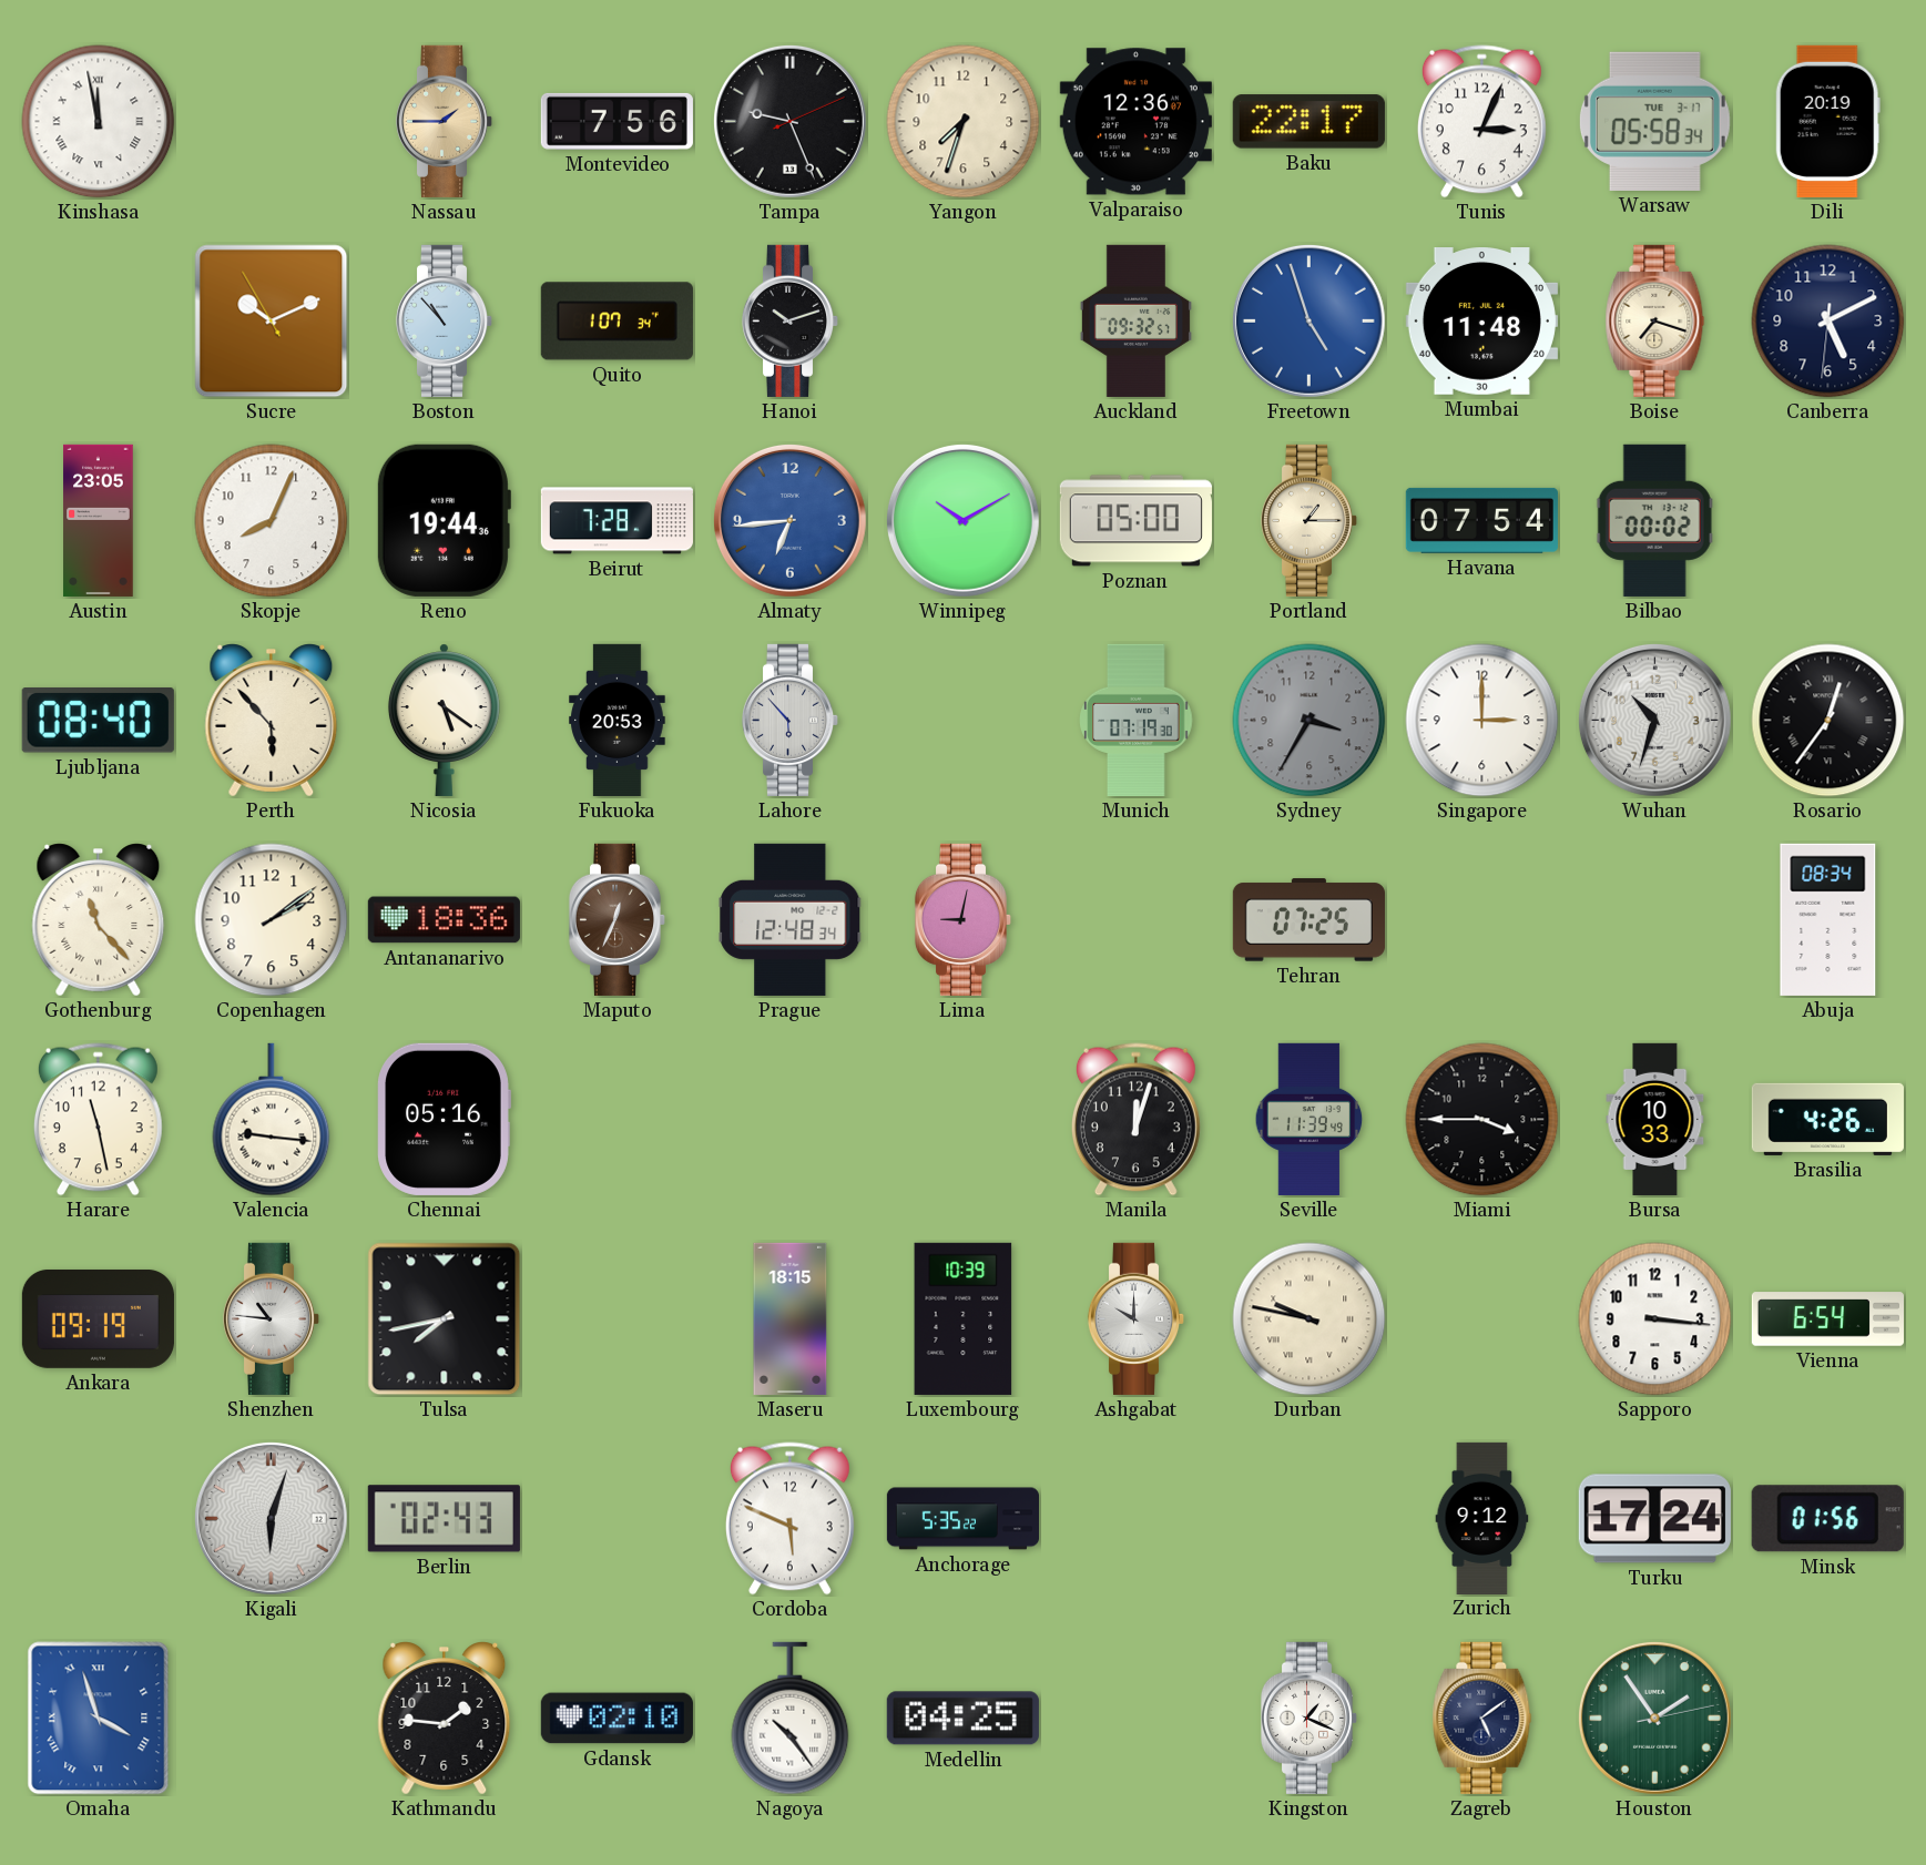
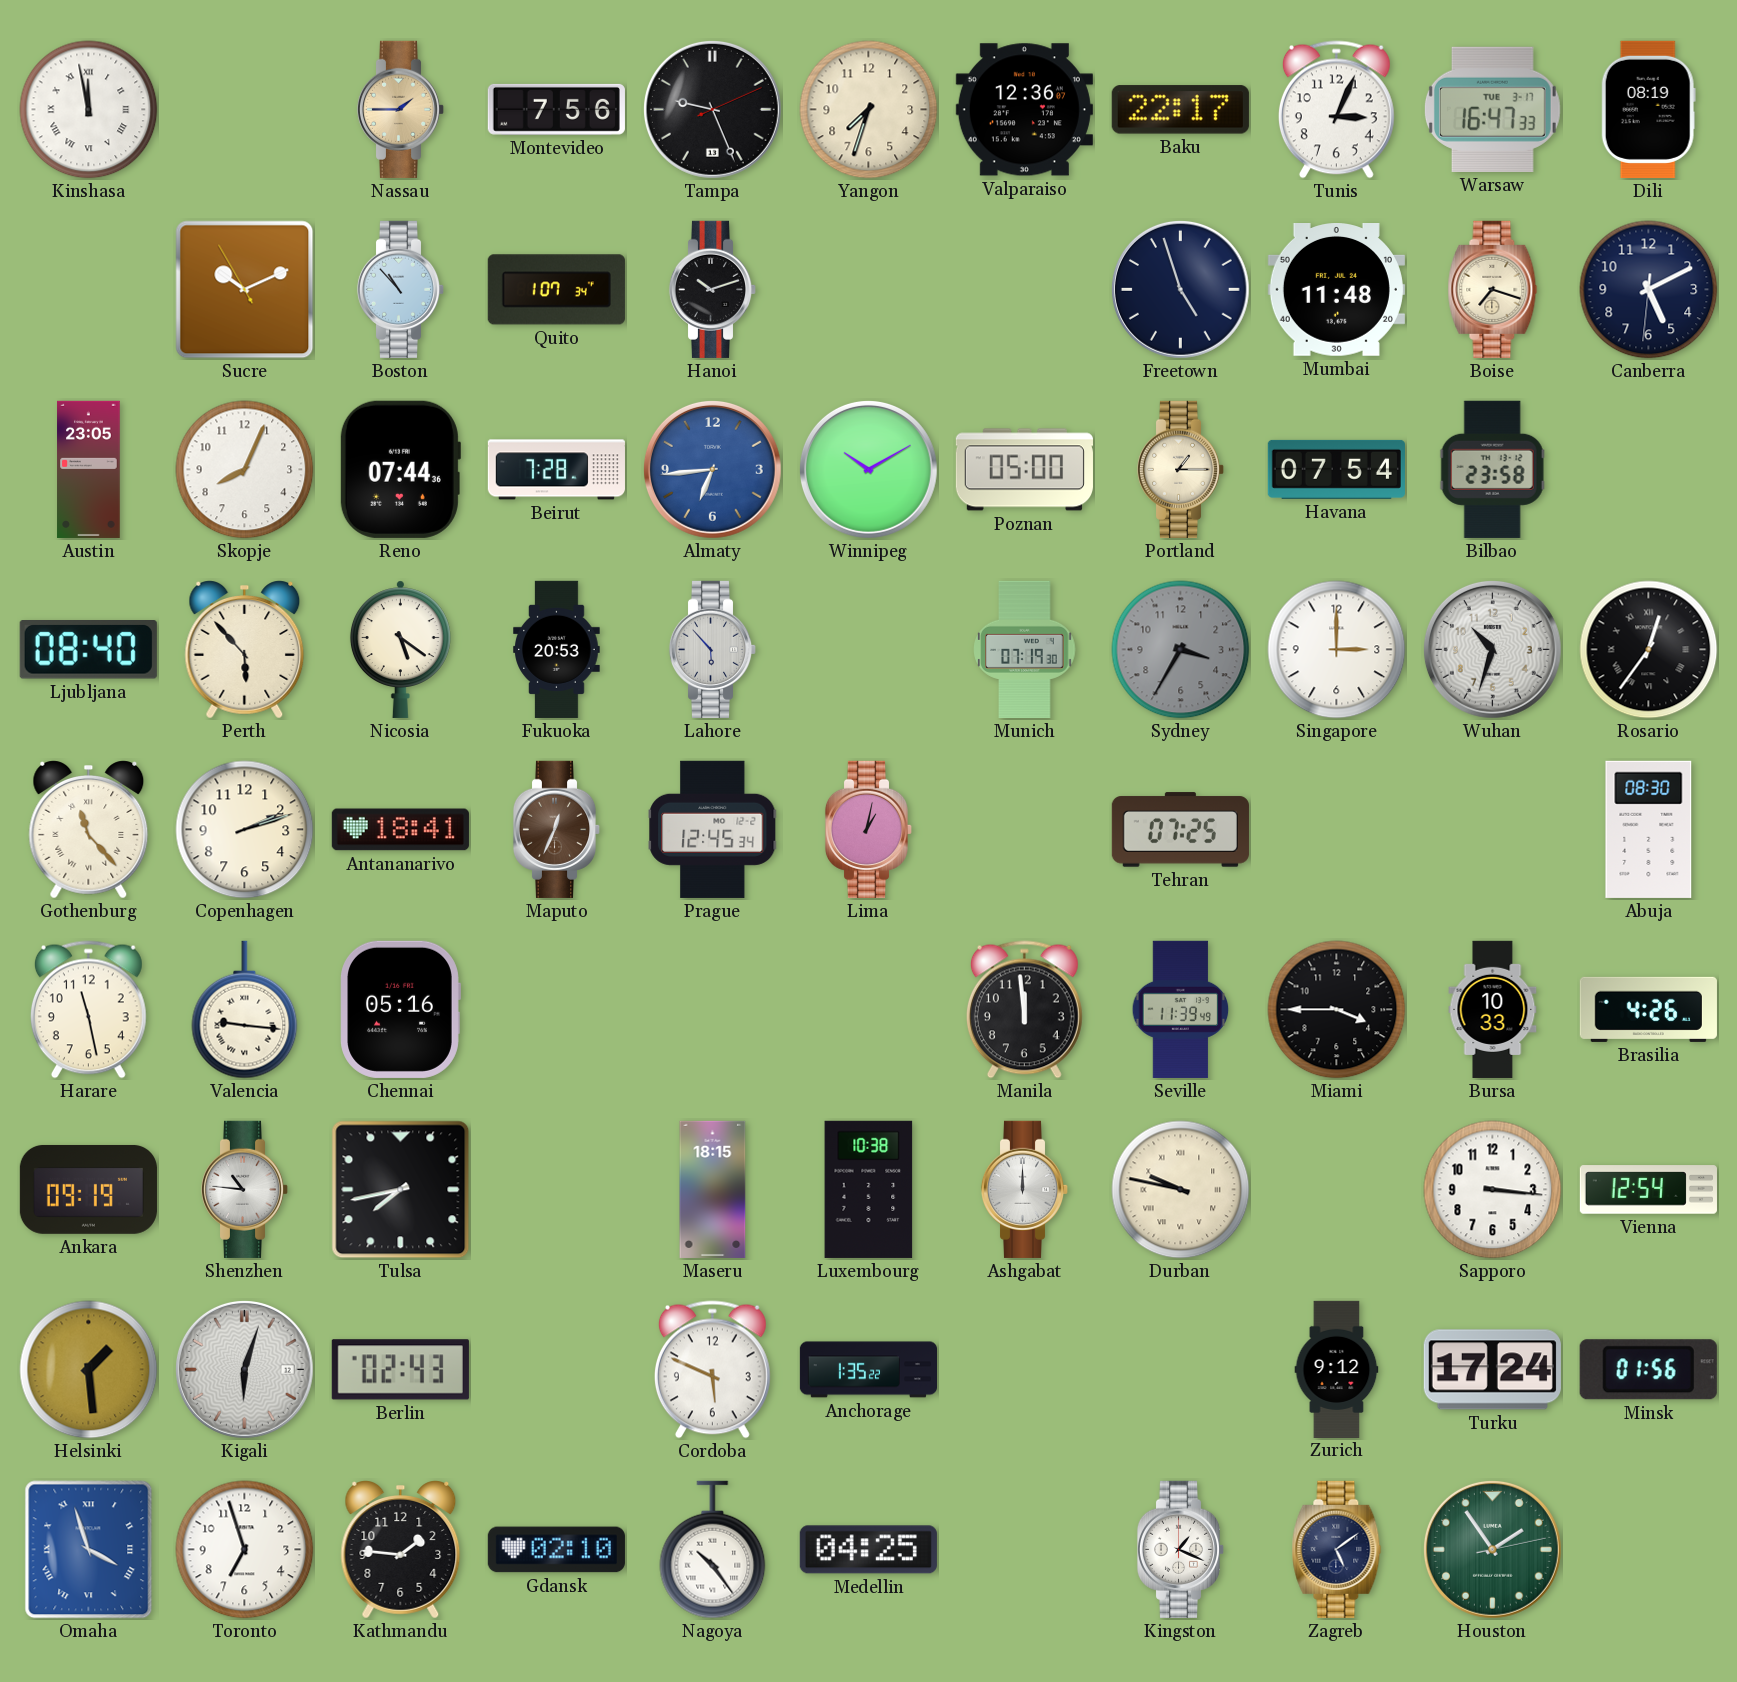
Warsaw: 05:58 -> 16:47
Dili: 20:19 -> 08:19
Auckland: 09:32 -> none
Freetown dial: blue -> navy
Reno: 19:44 -> 07:44
Bilbao: 00:02 -> 23:58
Copenhagen: 2:09 -> 2:12
Antananarivo: 18:36 -> 18:41
Prague: 12:48 -> 12:45
Lima: 9:02 -> 1:02
Abuja: 08:34 -> 08:30
Manila: 12:03 -> 11:59
Luxembourg: 10:39 -> 10:38
Ashgabat: 10:00 -> 12:00
Vienna: 6:54 -> 12:54
Helsinki: none -> 1:29
Anchorage: 5:35 -> 1:35
Toronto: none -> 6:57
